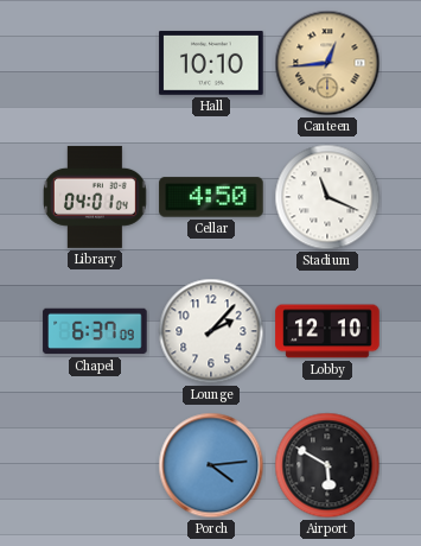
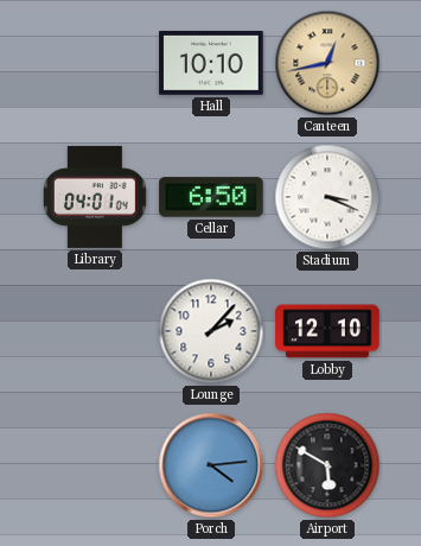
Canteen: 12:44 -> 12:43
Cellar: 4:50 -> 6:50
Stadium: 11:19 -> 3:19
Chapel: 6:37 -> none
